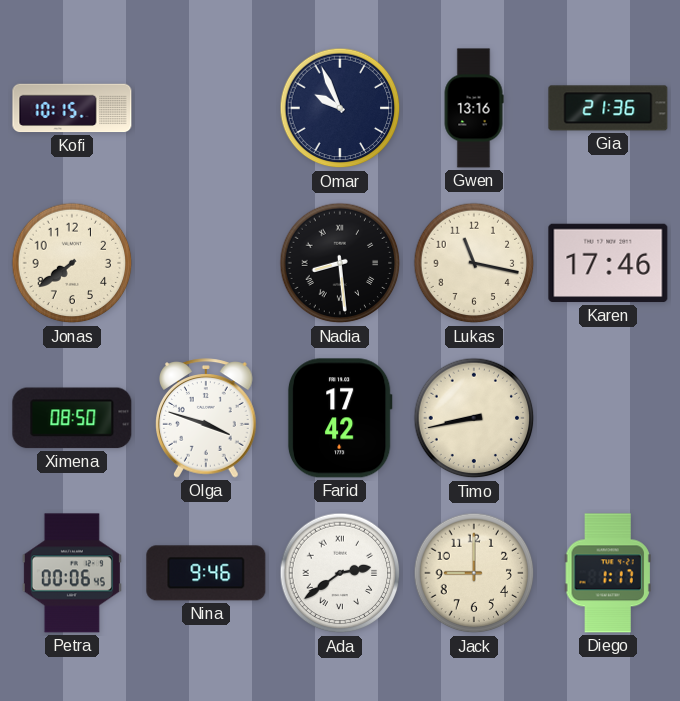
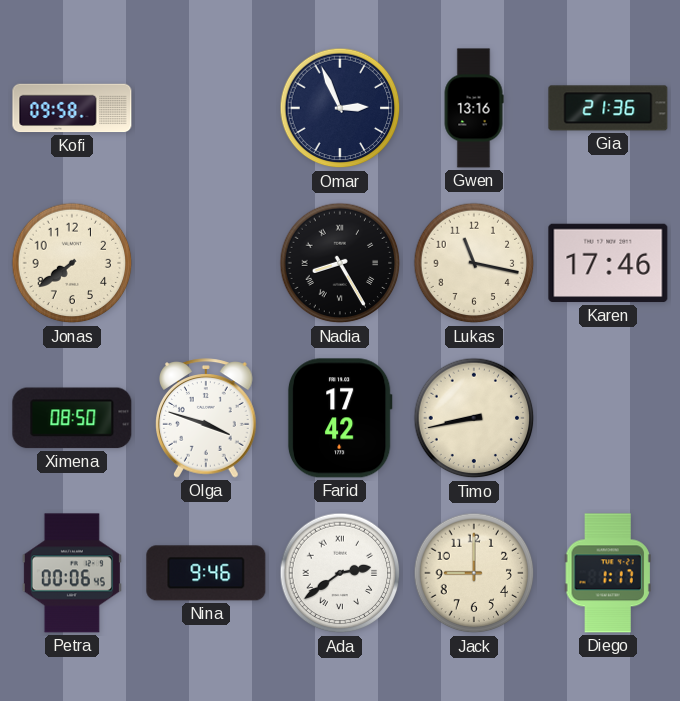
Kofi: 10:15 -> 09:58
Omar: 9:56 -> 2:56
Nadia: 8:29 -> 8:25
